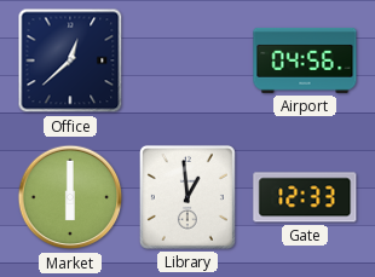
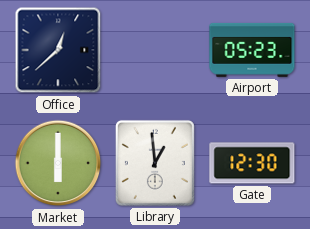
Airport: 04:56 -> 05:23
Gate: 12:33 -> 12:30
